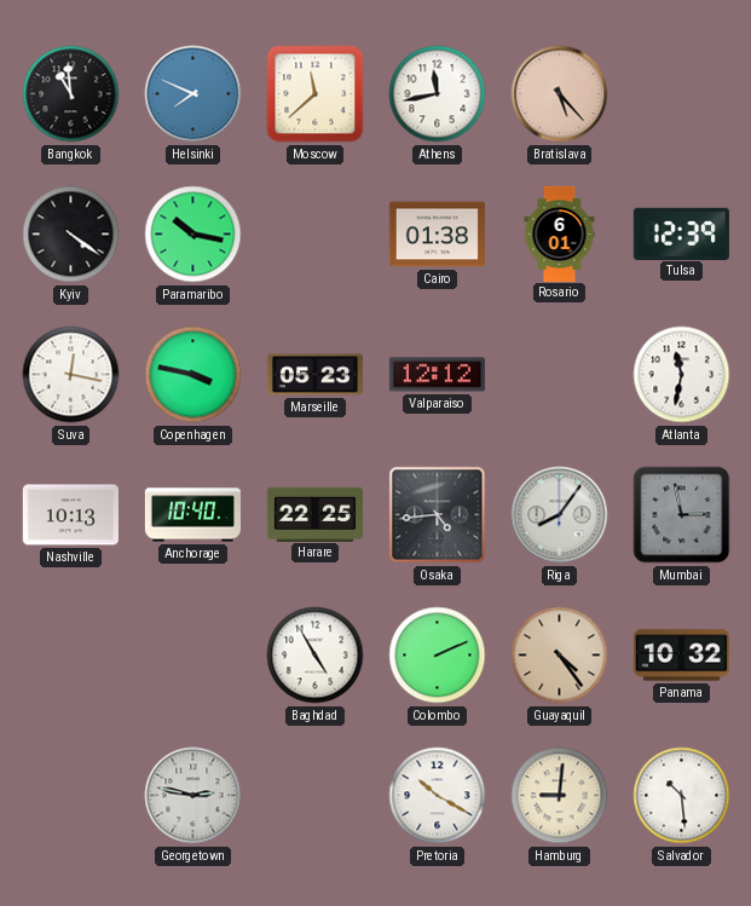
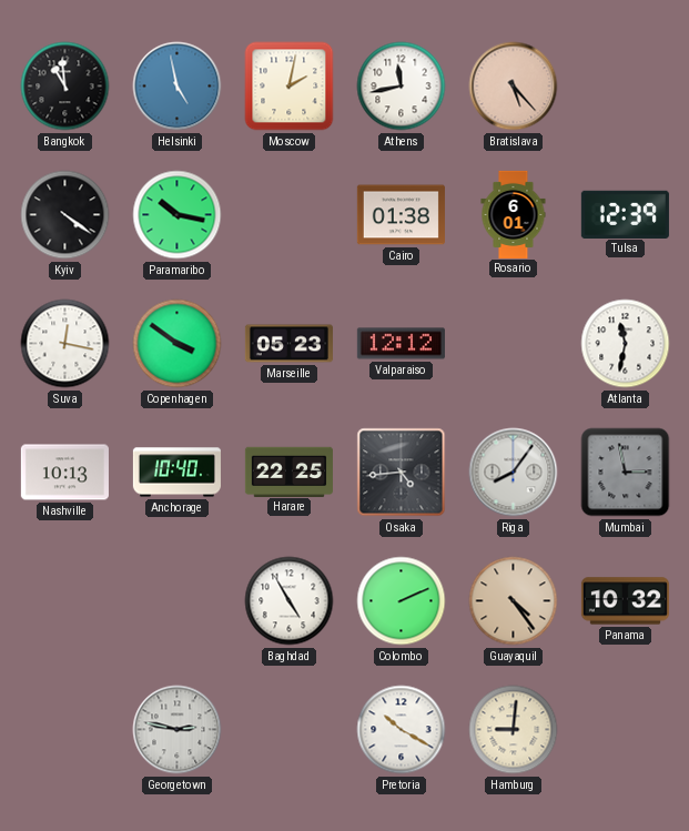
Helsinki: 7:49 -> 4:58
Moscow: 11:38 -> 2:02
Copenhagen: 3:47 -> 3:51
Salvador: 10:29 -> none
